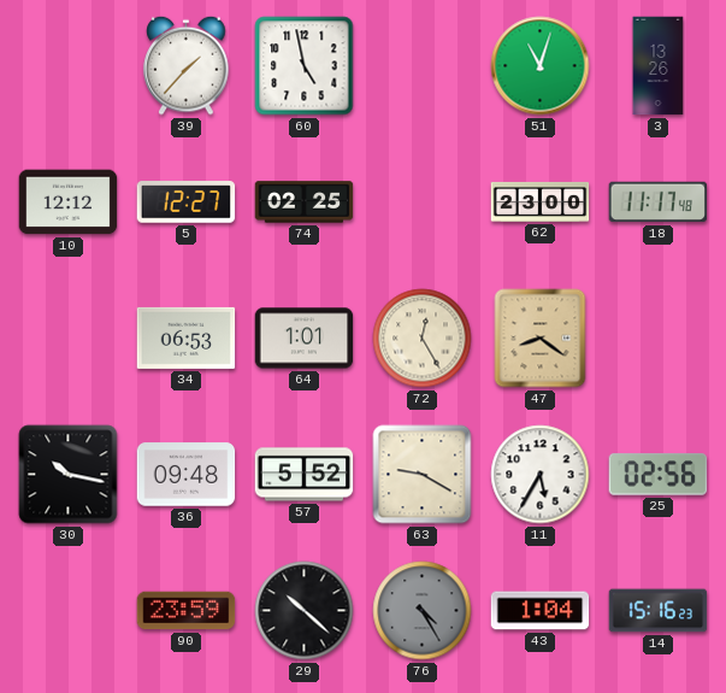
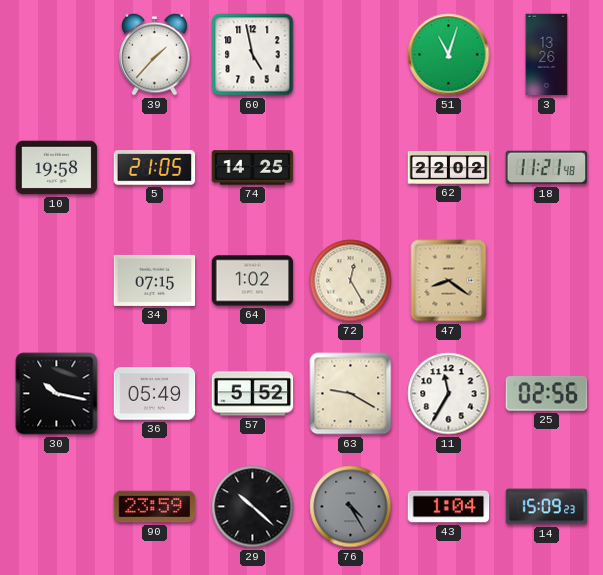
10: 12:12 -> 19:58
5: 12:27 -> 21:05
74: 02:25 -> 14:25
62: 23:00 -> 22:02
18: 11:17 -> 11:21
34: 06:53 -> 07:15
64: 1:01 -> 1:02
36: 09:48 -> 05:49
11: 5:35 -> 11:35
14: 15:16 -> 15:09
